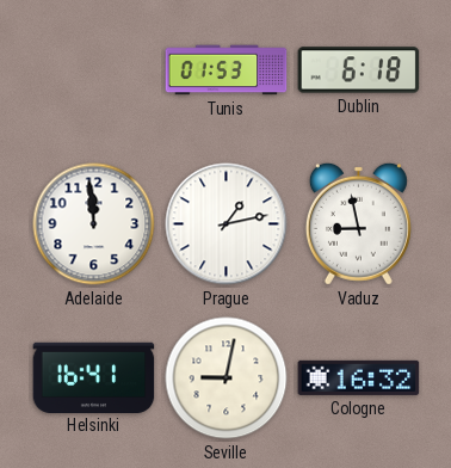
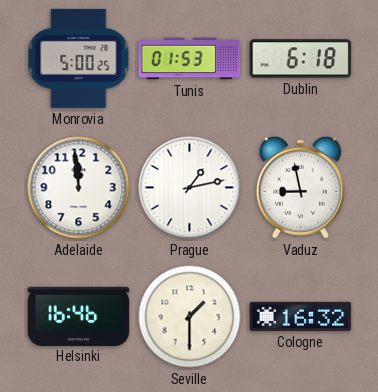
Monrovia: none -> 5:00
Helsinki: 16:41 -> 16:46
Seville: 9:02 -> 1:30
